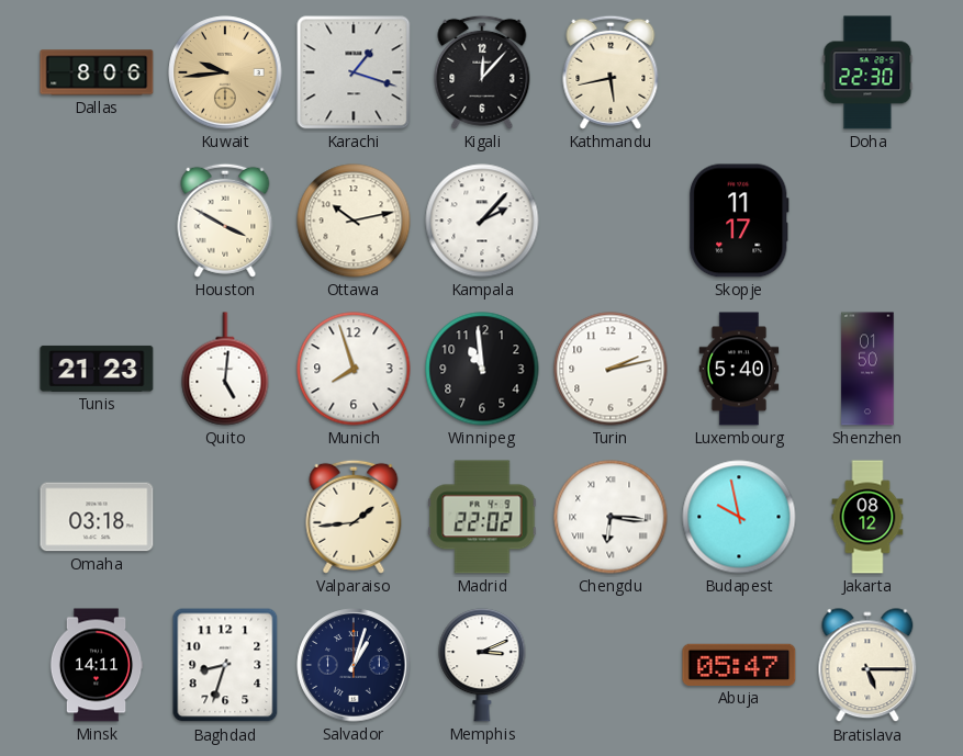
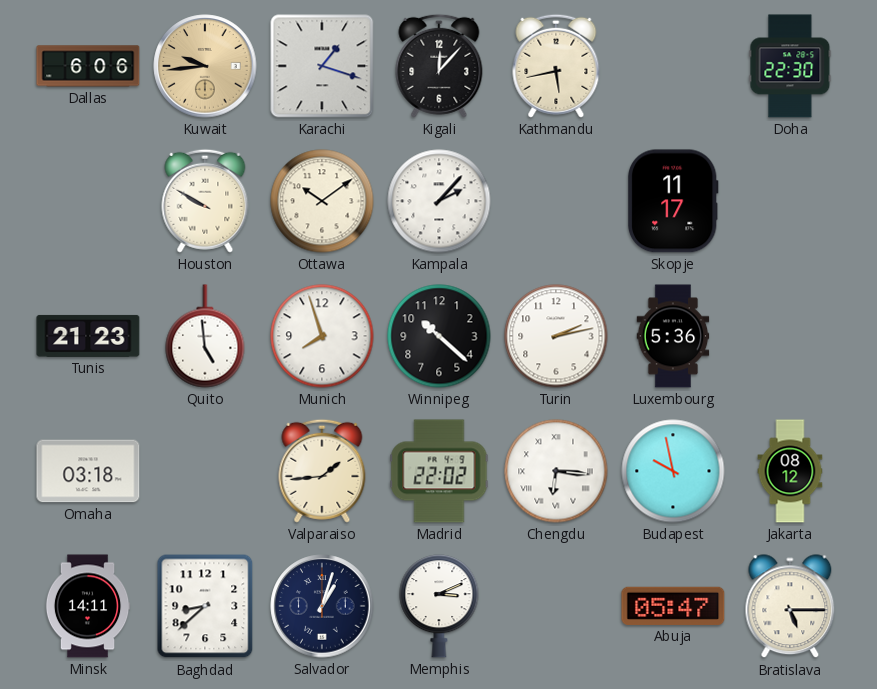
Dallas: 8:06 -> 6:06
Houston: 3:50 -> 9:50
Ottawa: 10:13 -> 10:09
Quito: 5:01 -> 4:59
Winnipeg: 10:59 -> 10:22
Luxembourg: 5:40 -> 5:36
Shenzhen: 01:50 -> none
Baghdad: 8:33 -> 8:38
